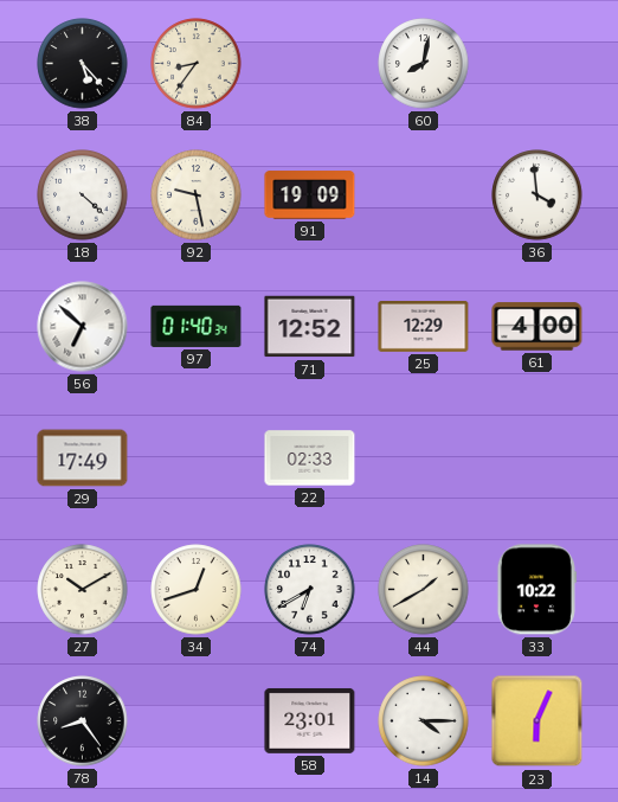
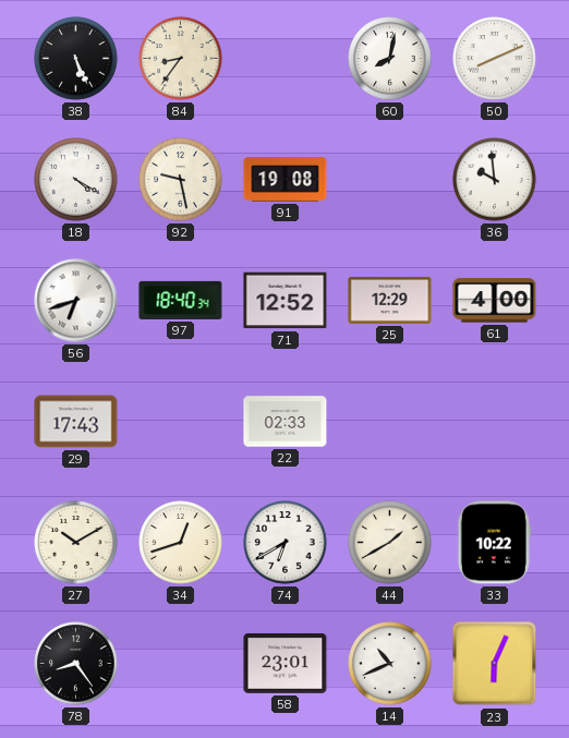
38: 5:23 -> 5:26
50: none -> 8:11
18: 4:22 -> 4:20
91: 19:09 -> 19:08
36: 3:59 -> 9:59
56: 6:52 -> 6:42
97: 01:40 -> 18:40
29: 17:49 -> 17:43
14: 4:15 -> 10:41
